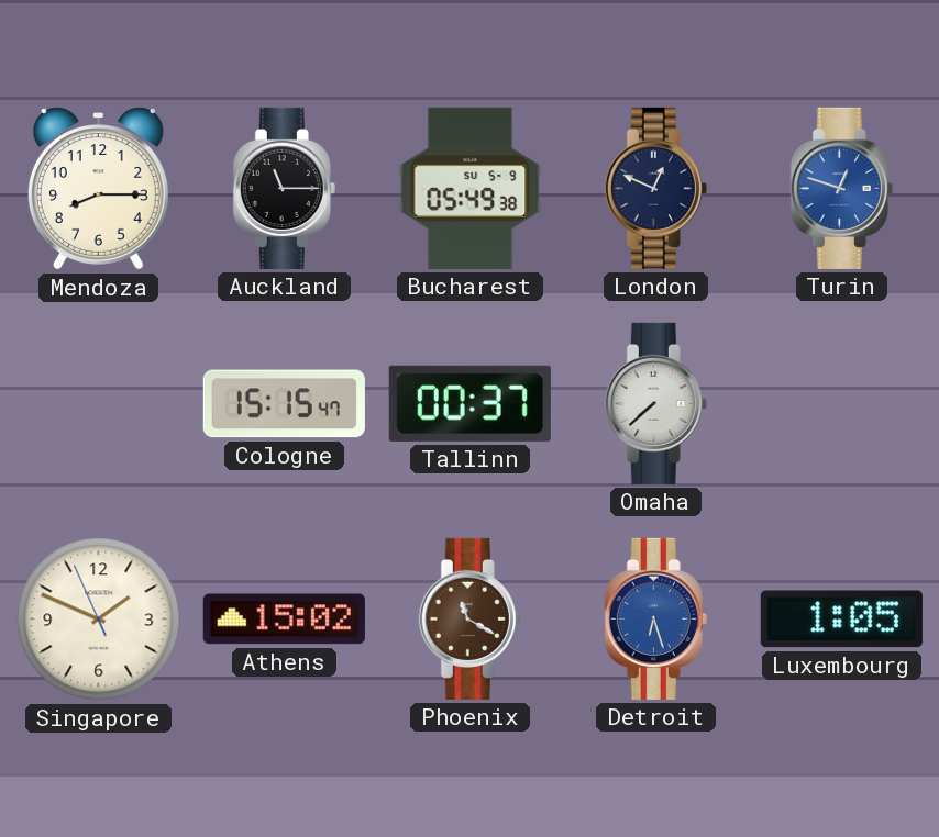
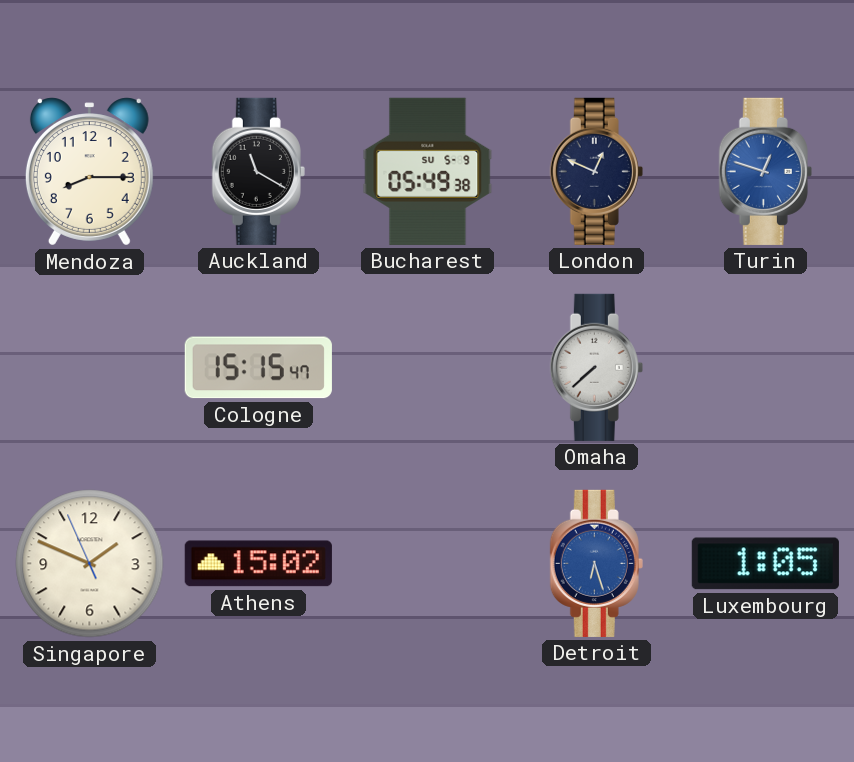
Auckland: 11:15 -> 11:20
Tallinn: 00:37 -> none
Phoenix: 11:20 -> none
